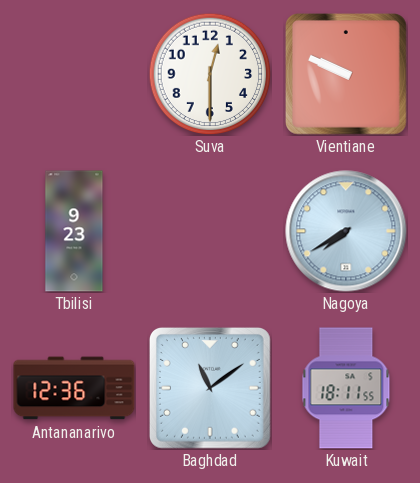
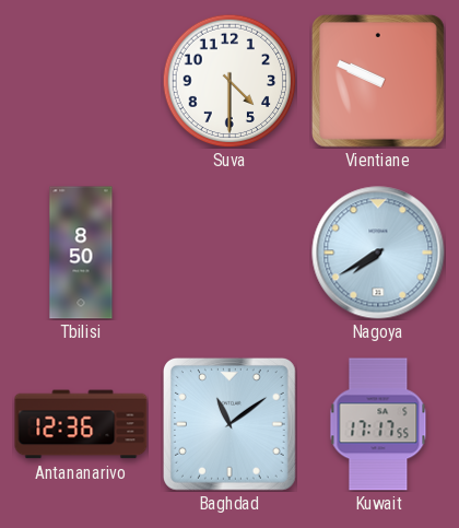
Suva: 12:30 -> 4:30
Tbilisi: 9:23 -> 8:50
Kuwait: 18:11 -> 17:17
